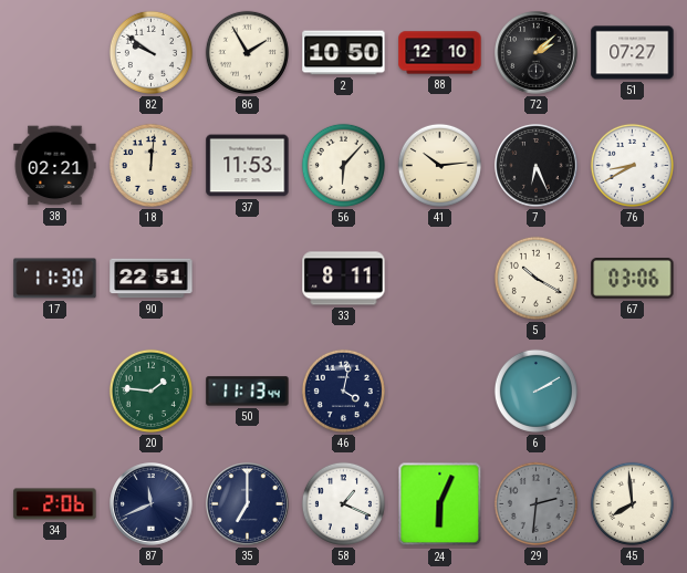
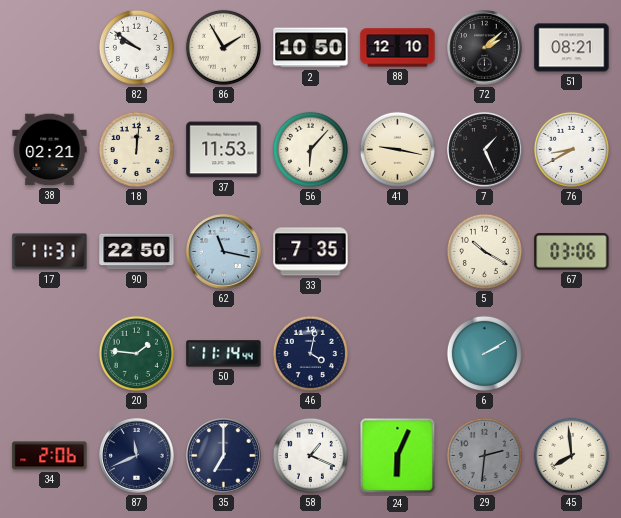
51: 07:27 -> 08:21
41: 10:14 -> 9:17
7: 6:26 -> 1:26
17: 11:30 -> 11:31
90: 22:51 -> 22:50
62: none -> 11:17
33: 8:11 -> 7:35
50: 11:13 -> 11:14
